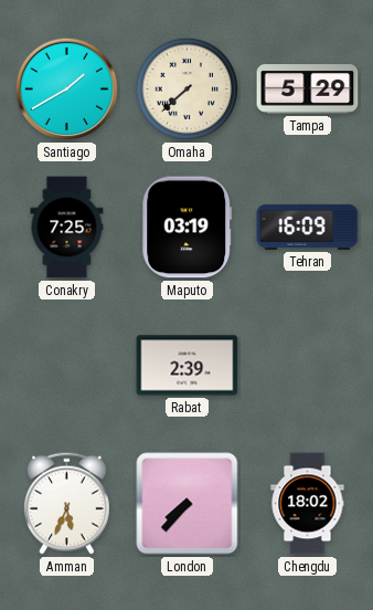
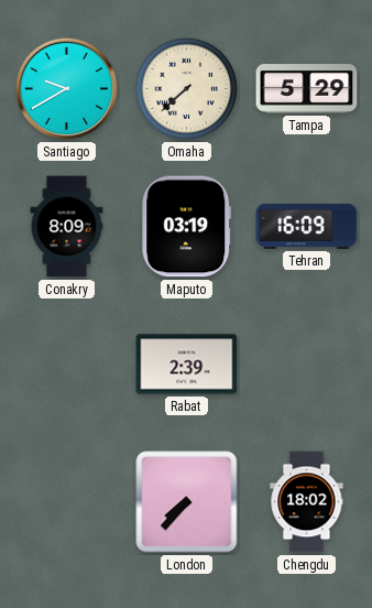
Santiago: 1:40 -> 9:40
Conakry: 7:25 -> 8:09
Amman: 5:34 -> none
